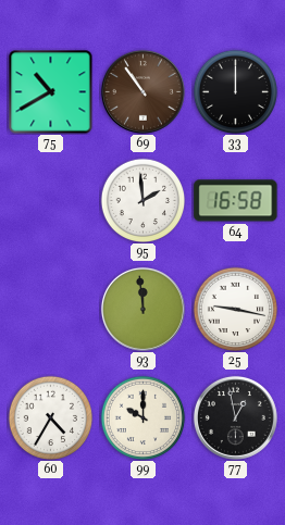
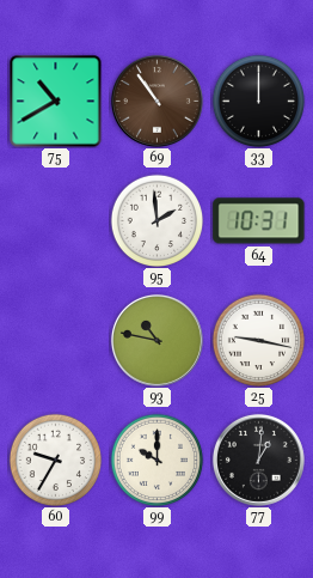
64: 16:58 -> 10:31
93: 11:59 -> 10:47
60: 4:35 -> 9:35
77: 12:58 -> 1:01
